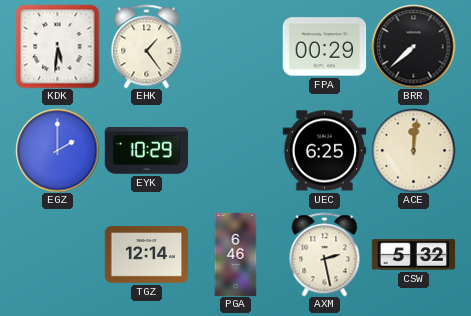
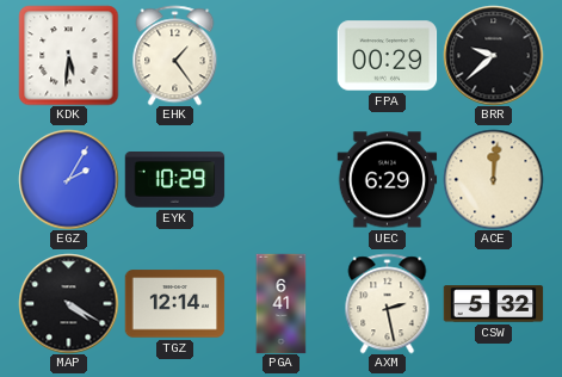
BRR: 7:38 -> 9:38
EGZ: 2:00 -> 2:05
UEC: 6:25 -> 6:29
MAP: none -> 4:20
PGA: 6:46 -> 6:41
